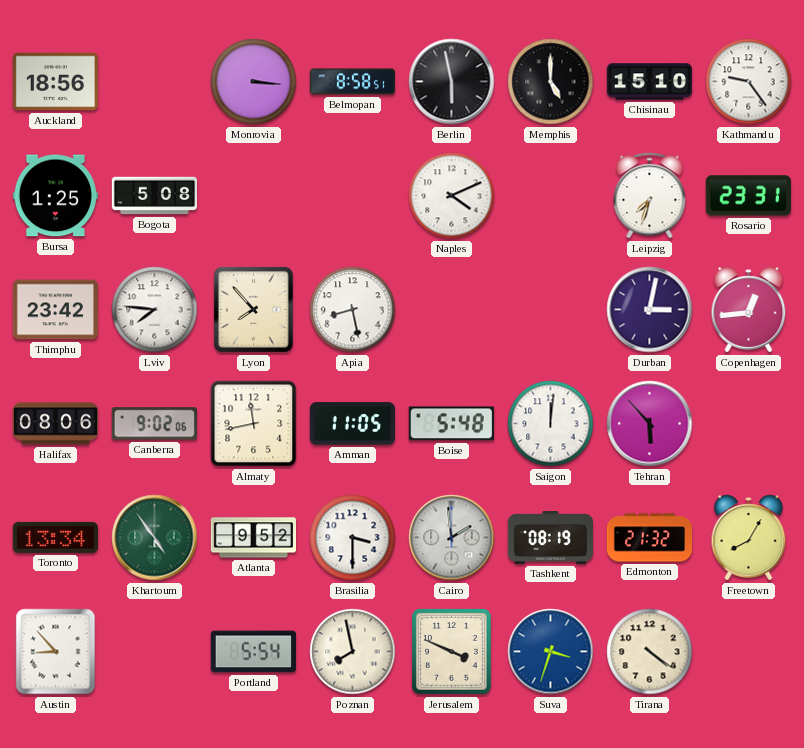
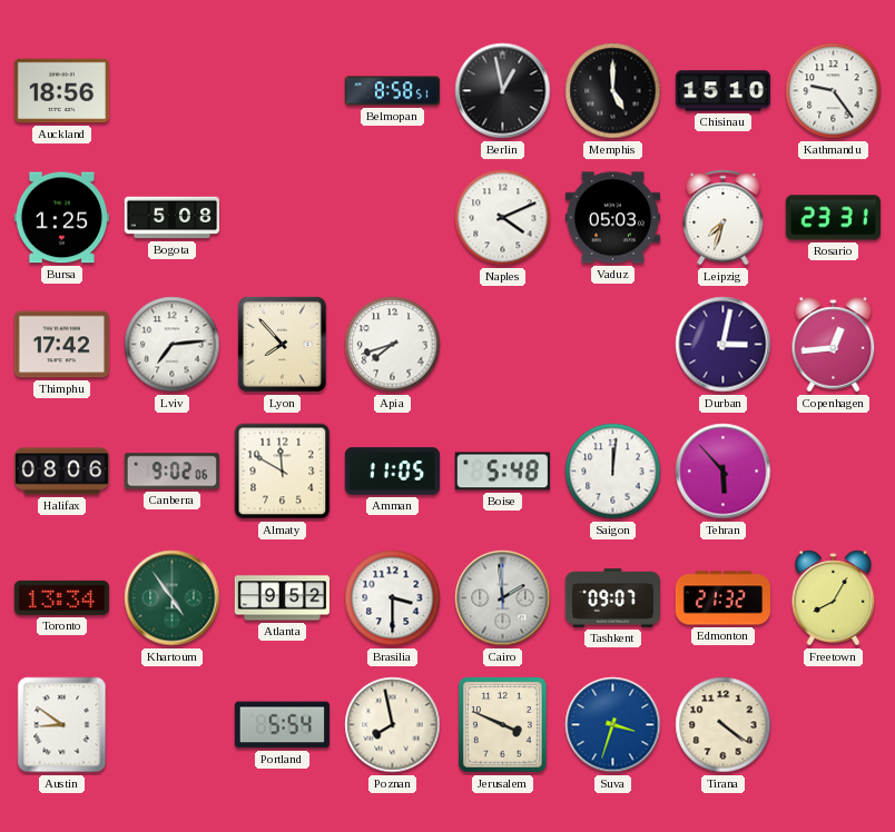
Monrovia: 3:16 -> none
Berlin: 5:58 -> 12:58
Vaduz: none -> 05:03
Thimphu: 23:42 -> 17:42
Lviv: 7:46 -> 7:14
Apia: 8:28 -> 7:42
Almaty: 11:43 -> 11:50
Tashkent: 08:19 -> 09:07
Austin: 8:53 -> 8:51
